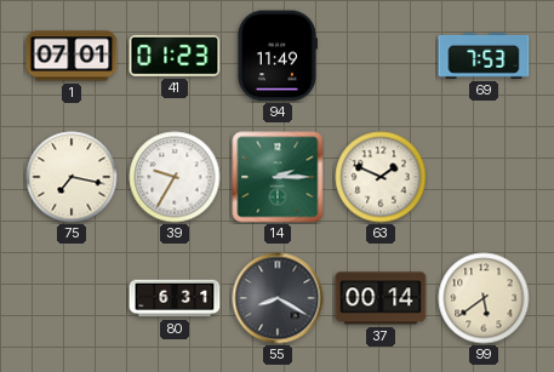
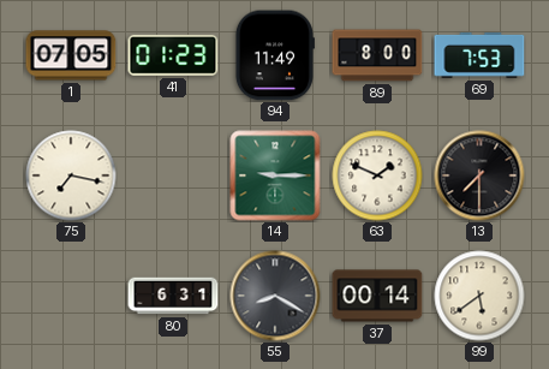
1: 07:01 -> 07:05
89: none -> 8:00
39: 9:35 -> none
14: 2:15 -> 9:15
13: none -> 7:30
